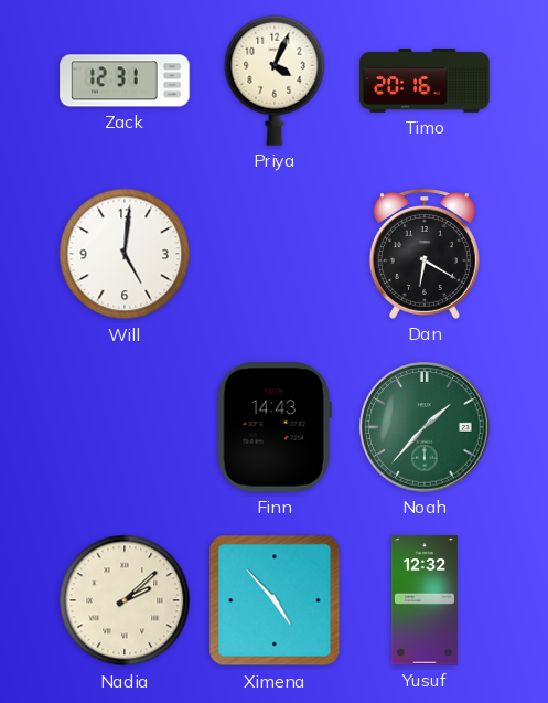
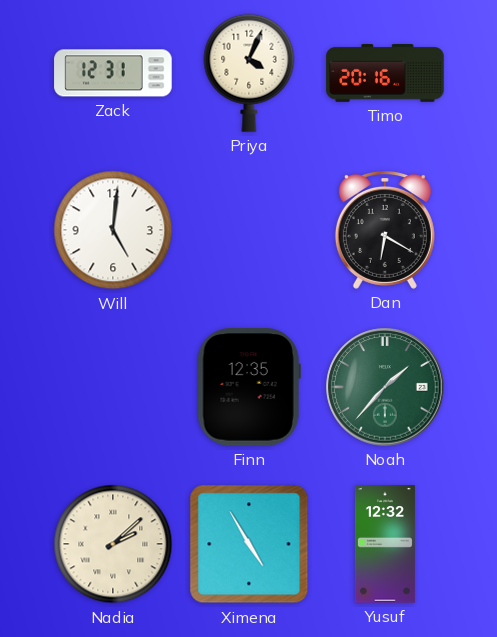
Finn: 14:43 -> 12:35
Ximena: 4:53 -> 4:55
